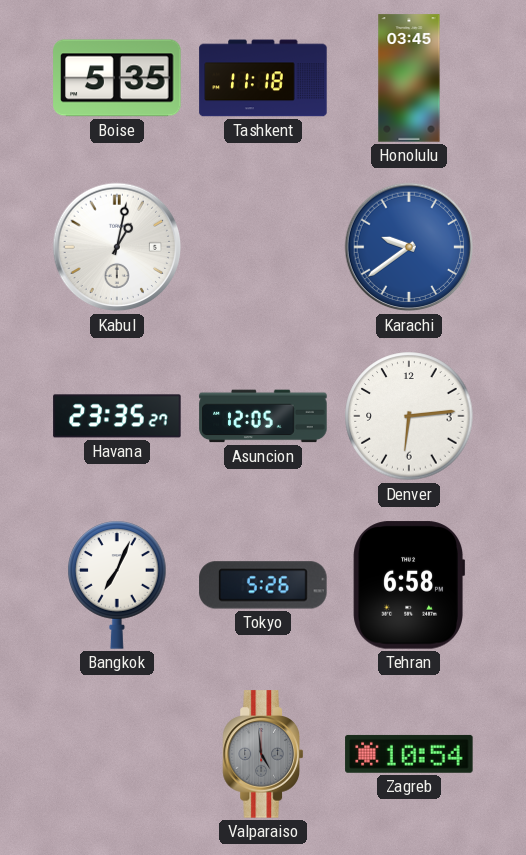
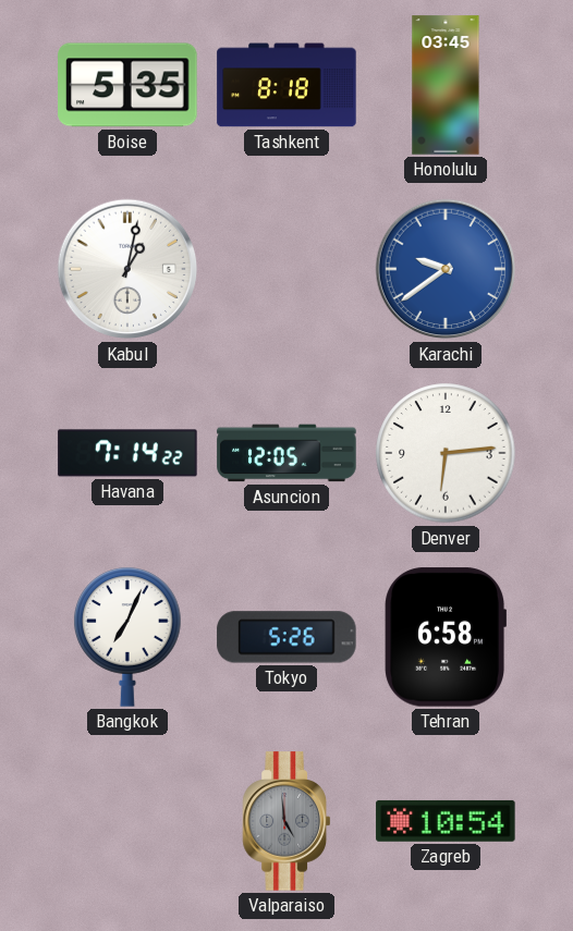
Tashkent: 11:18 -> 8:18
Havana: 23:35 -> 7:14
